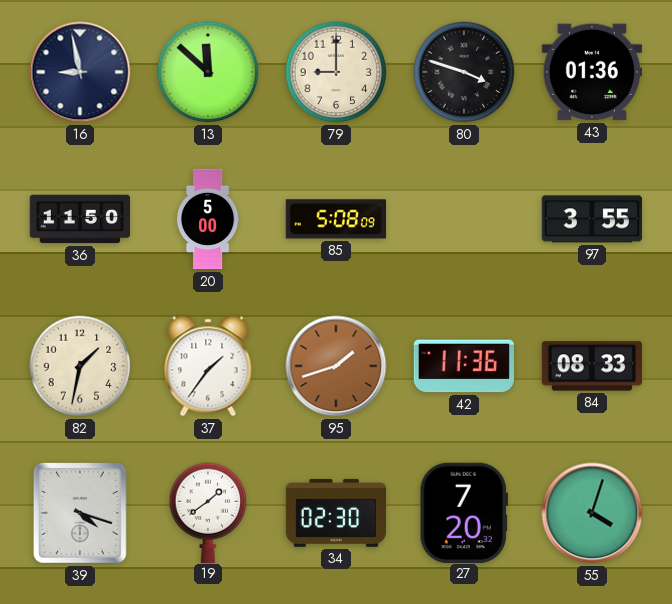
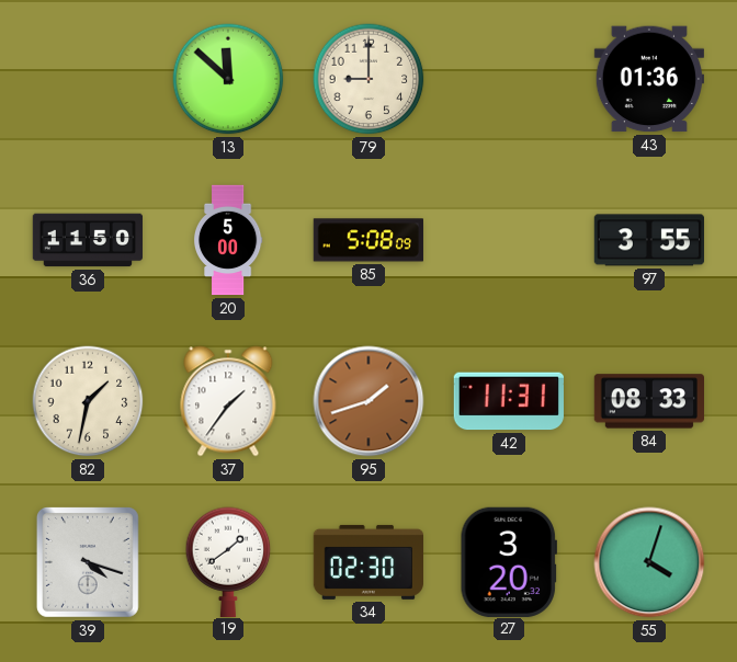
16: 8:58 -> none
80: 3:48 -> none
42: 11:36 -> 11:31
27: 7:20 -> 3:20
